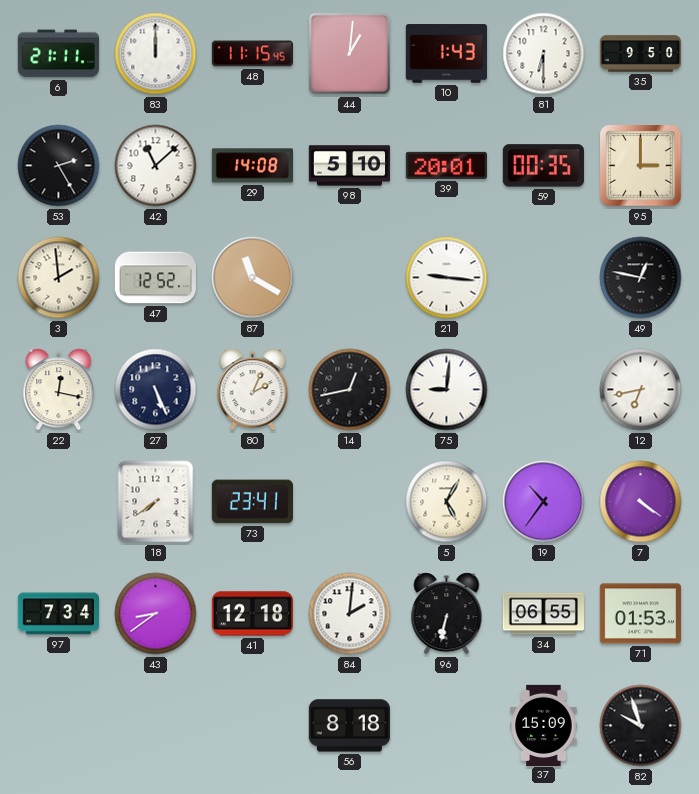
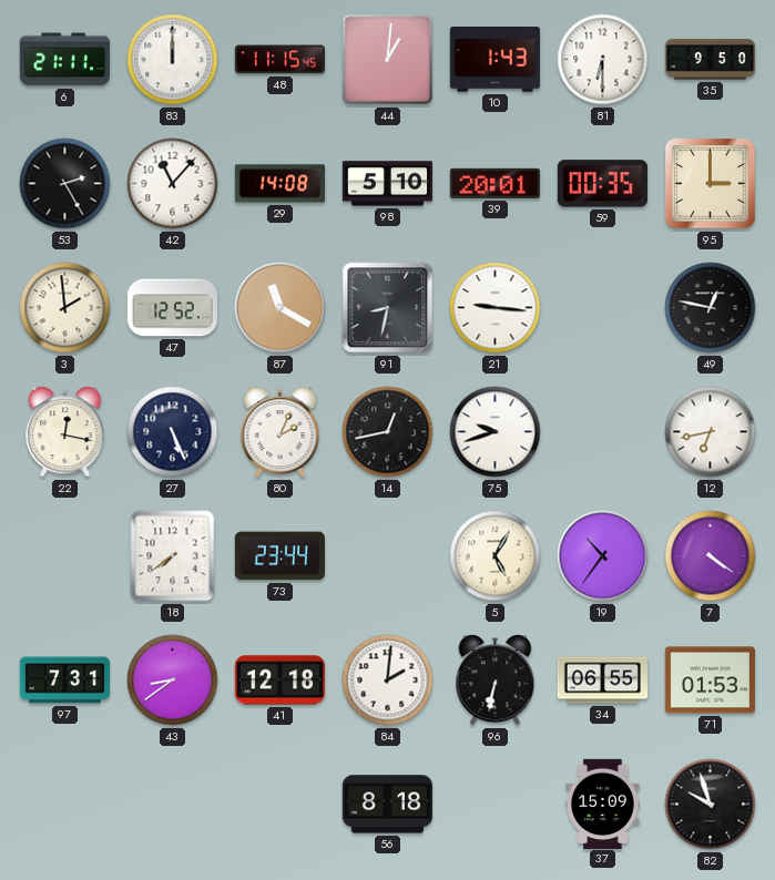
42: 11:08 -> 11:07
91: none -> 8:32
75: 9:01 -> 9:42
73: 23:41 -> 23:44
97: 7:34 -> 7:31
